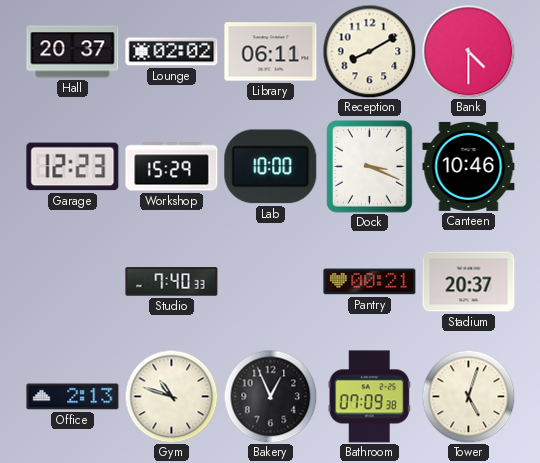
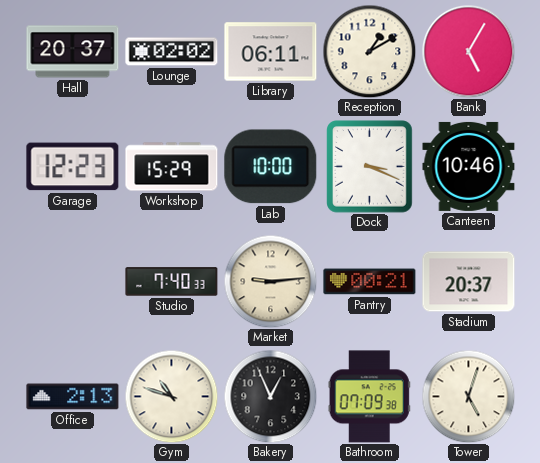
Reception: 8:10 -> 1:10
Bank: 4:30 -> 5:05
Market: none -> 9:14
